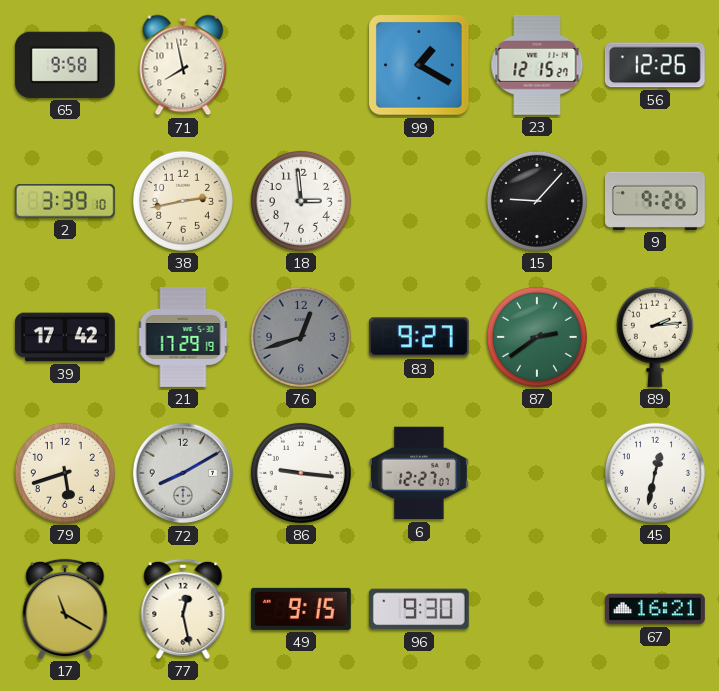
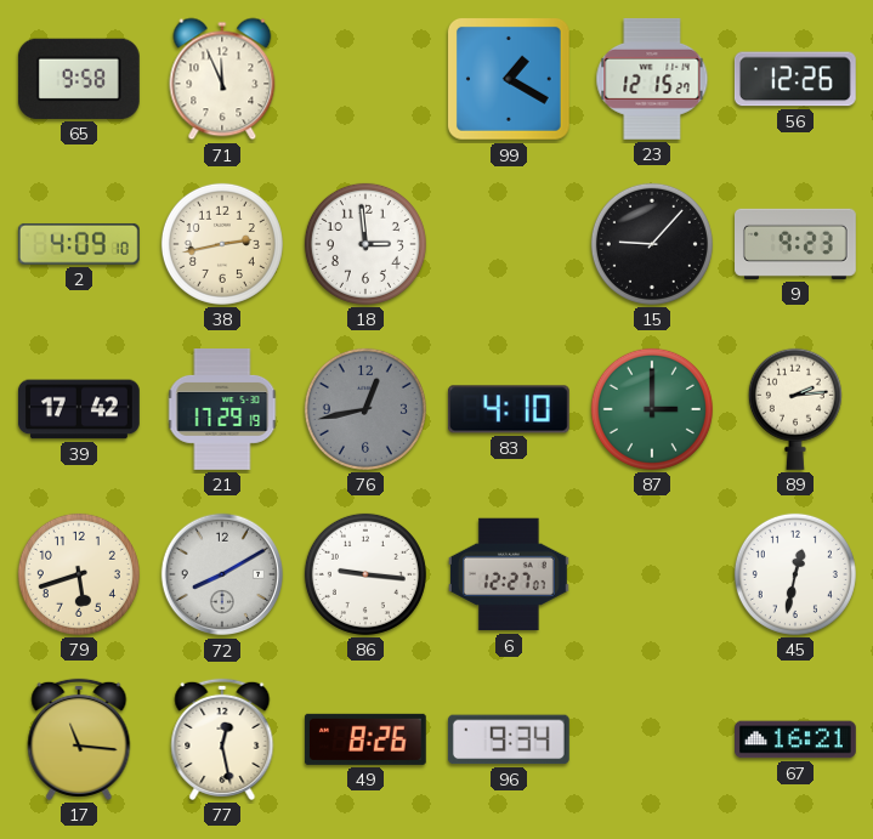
71: 7:58 -> 11:56
2: 3:39 -> 4:09
9: 9:26 -> 9:23
76: 12:42 -> 12:43
83: 9:27 -> 4:10
87: 2:39 -> 3:00
17: 11:20 -> 11:16
49: 9:15 -> 8:26
96: 9:30 -> 9:34
